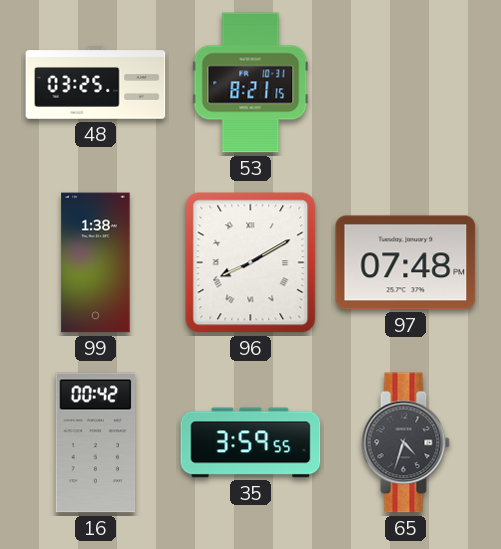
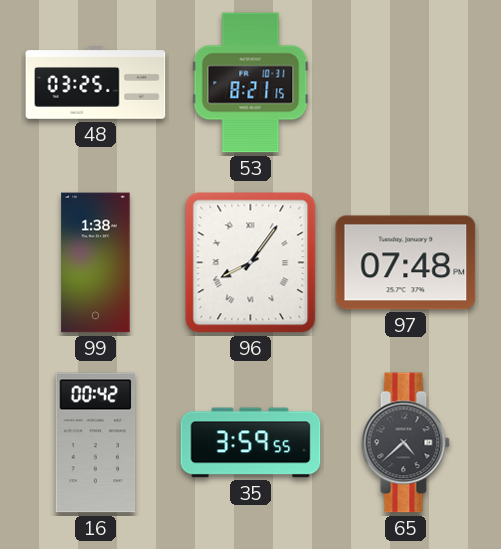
96: 8:10 -> 8:06
65: 4:33 -> 4:38
